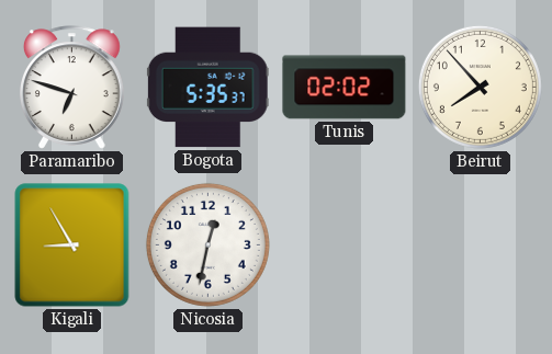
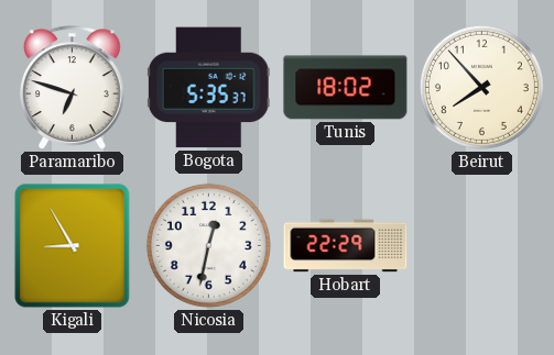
Tunis: 02:02 -> 18:02
Hobart: none -> 22:29
